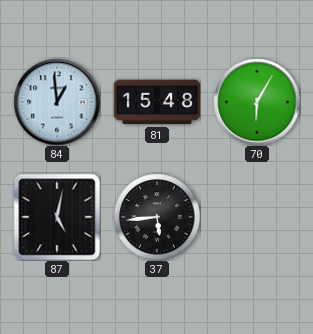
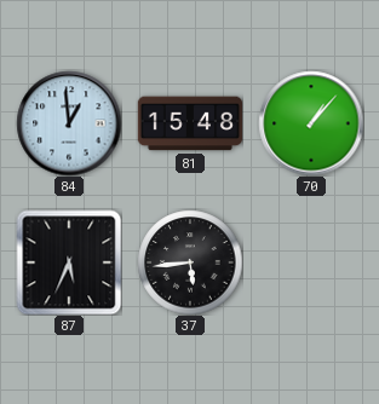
70: 6:05 -> 1:07
87: 5:02 -> 5:34
